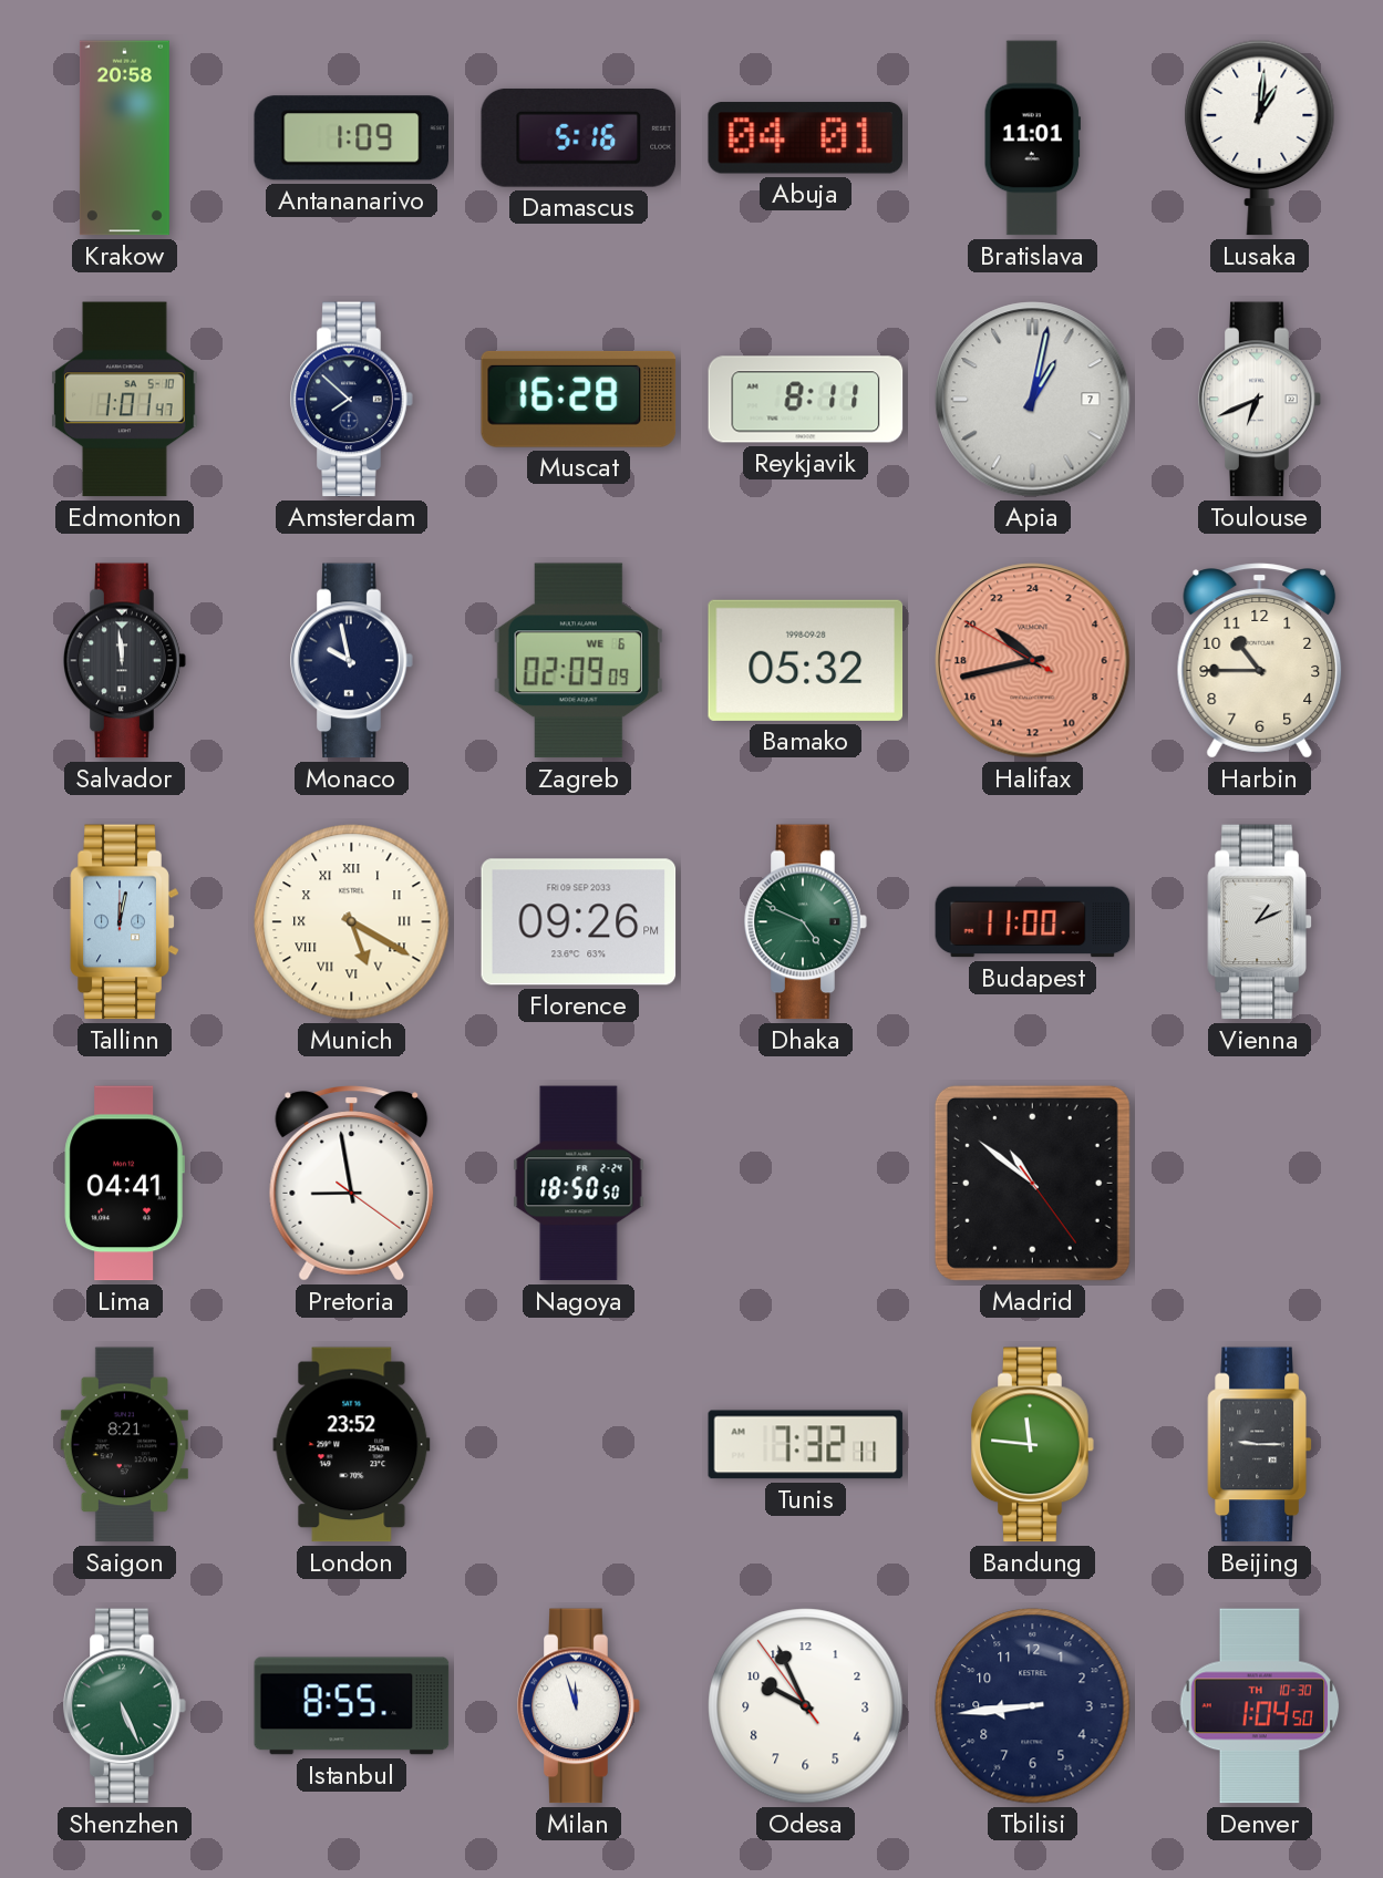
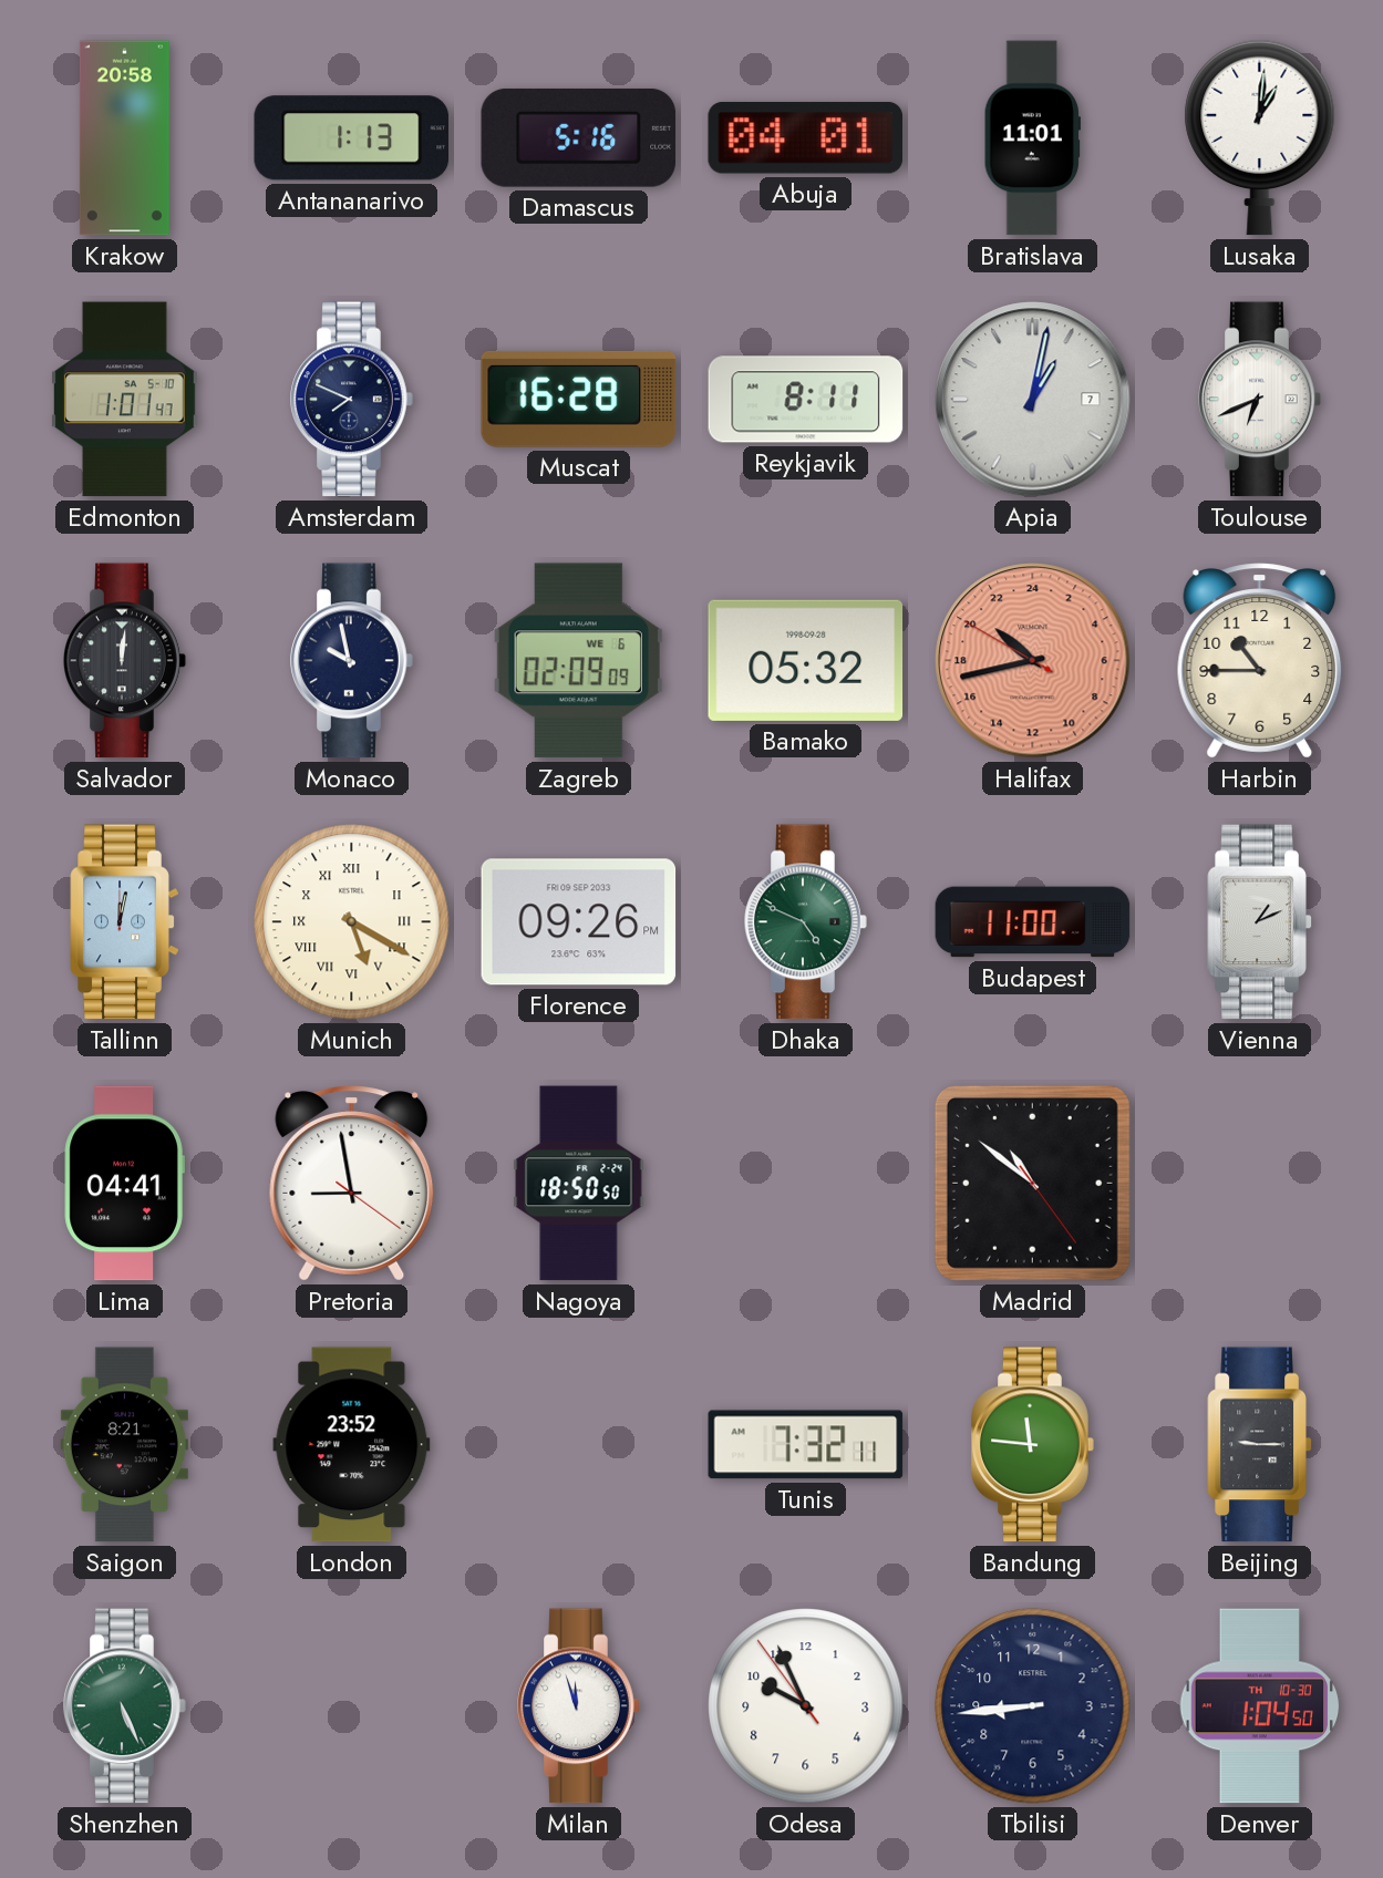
Antananarivo: 1:09 -> 1:13
Amsterdam: 7:52 -> 7:49
Salvador: 11:59 -> 12:01
Istanbul: 8:55 -> none
